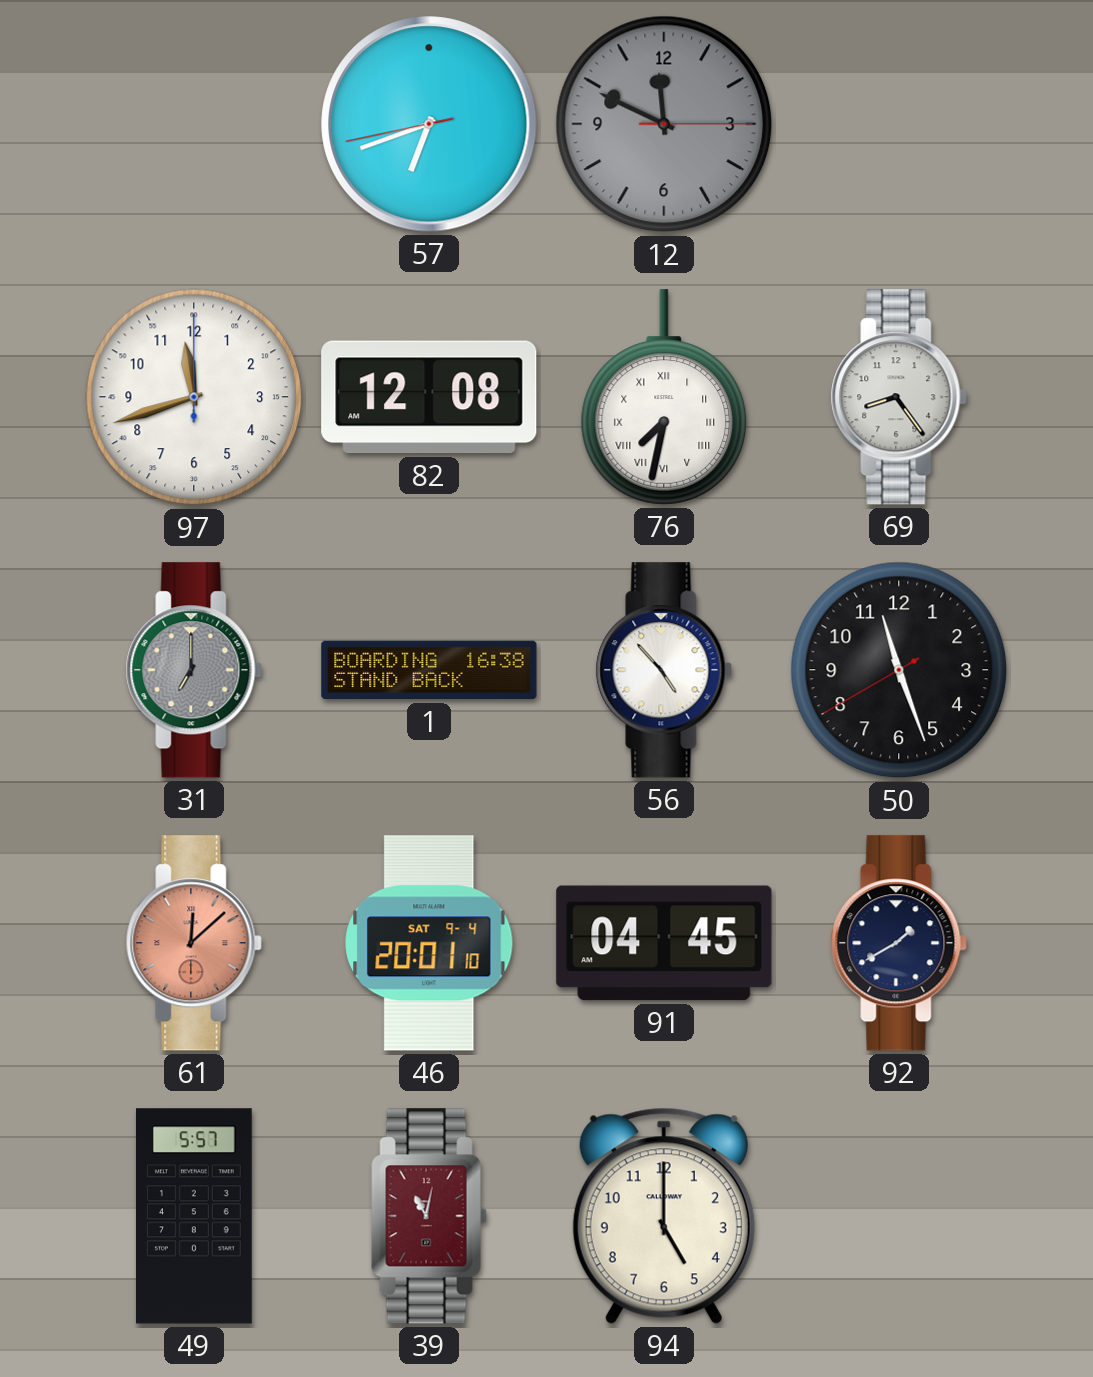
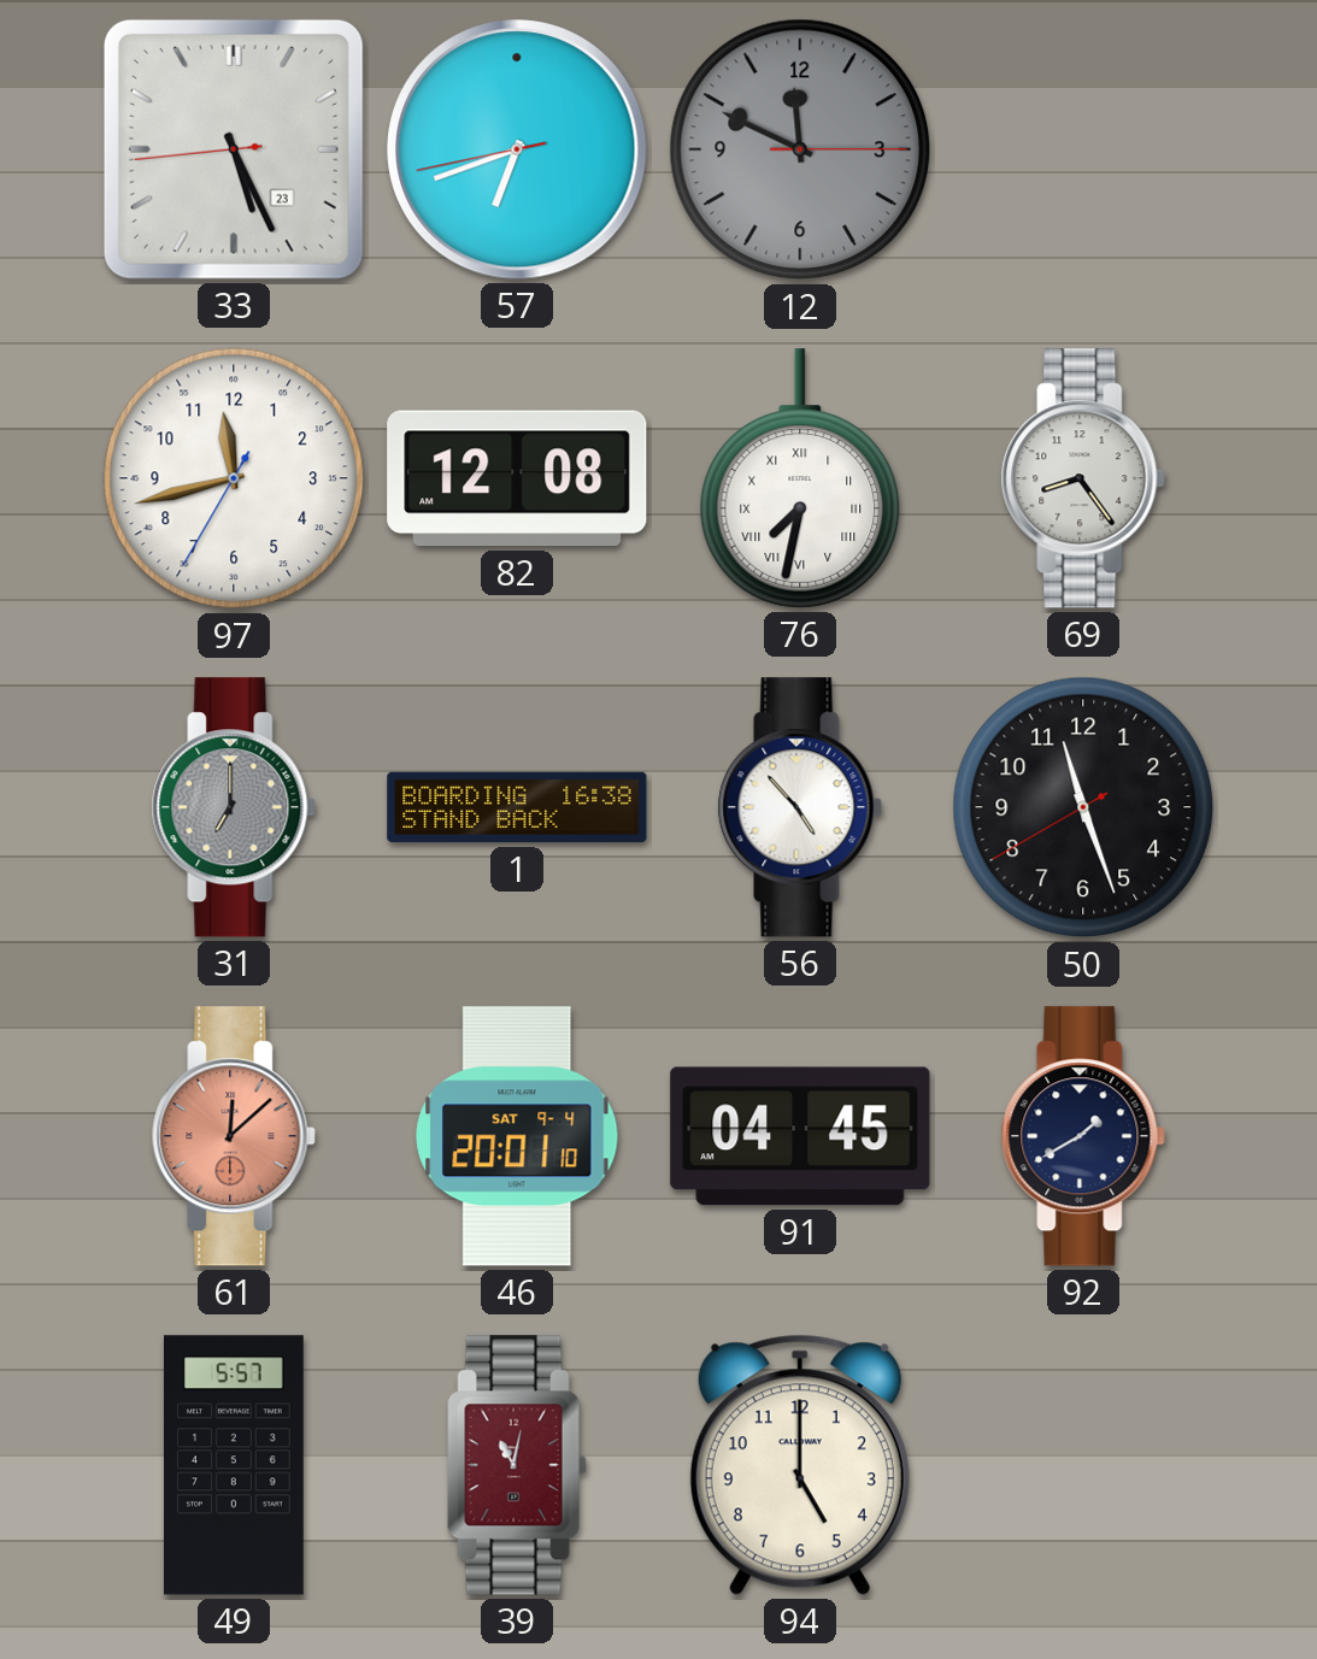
33: none -> 5:25
97: 11:42:00 -> 11:42:35
